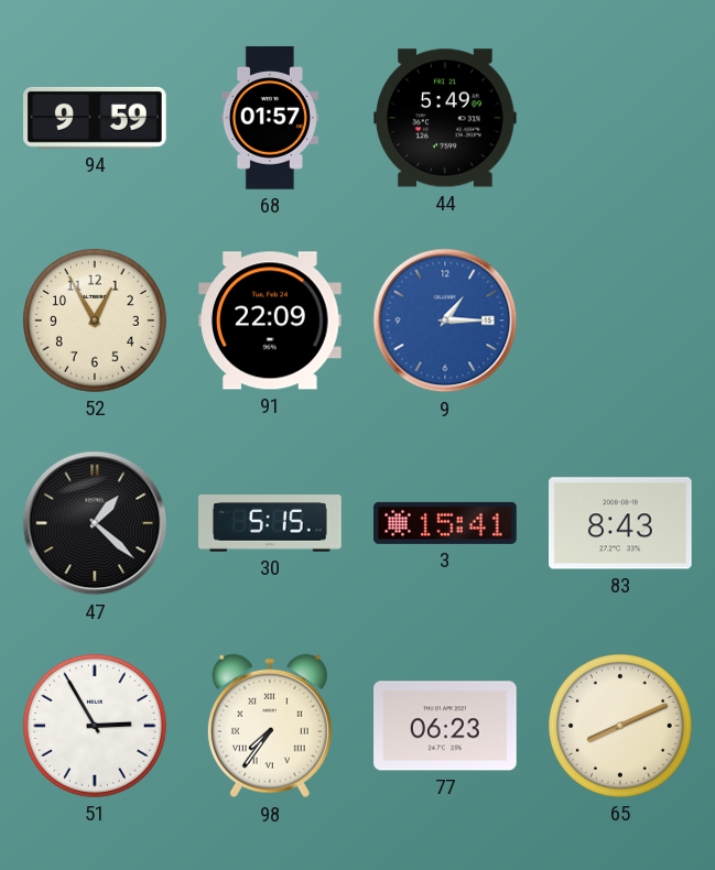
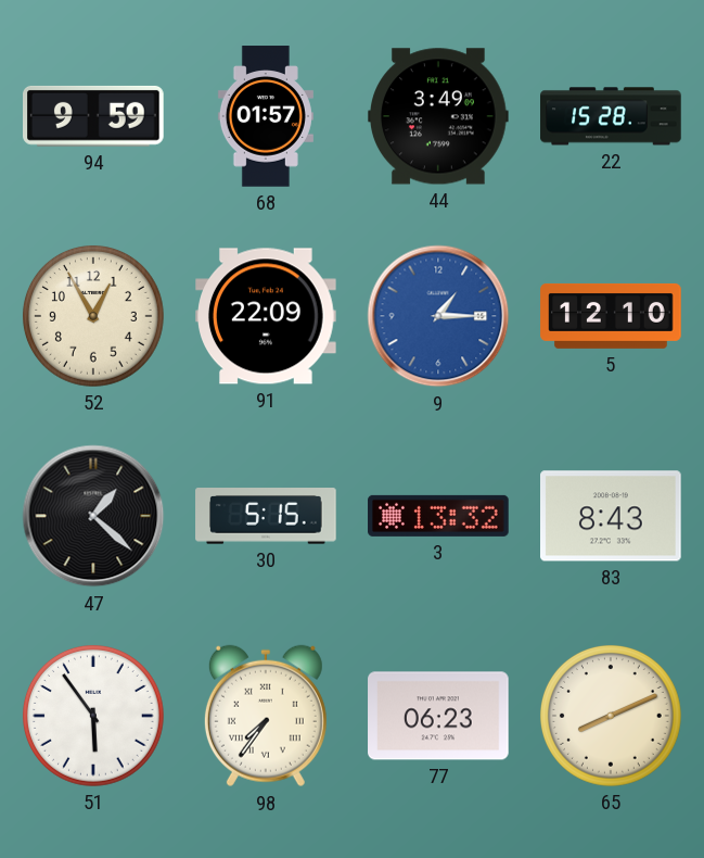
44: 5:49 -> 3:49
22: none -> 15:28
5: none -> 12:10
3: 15:41 -> 13:32
51: 2:55 -> 5:54
